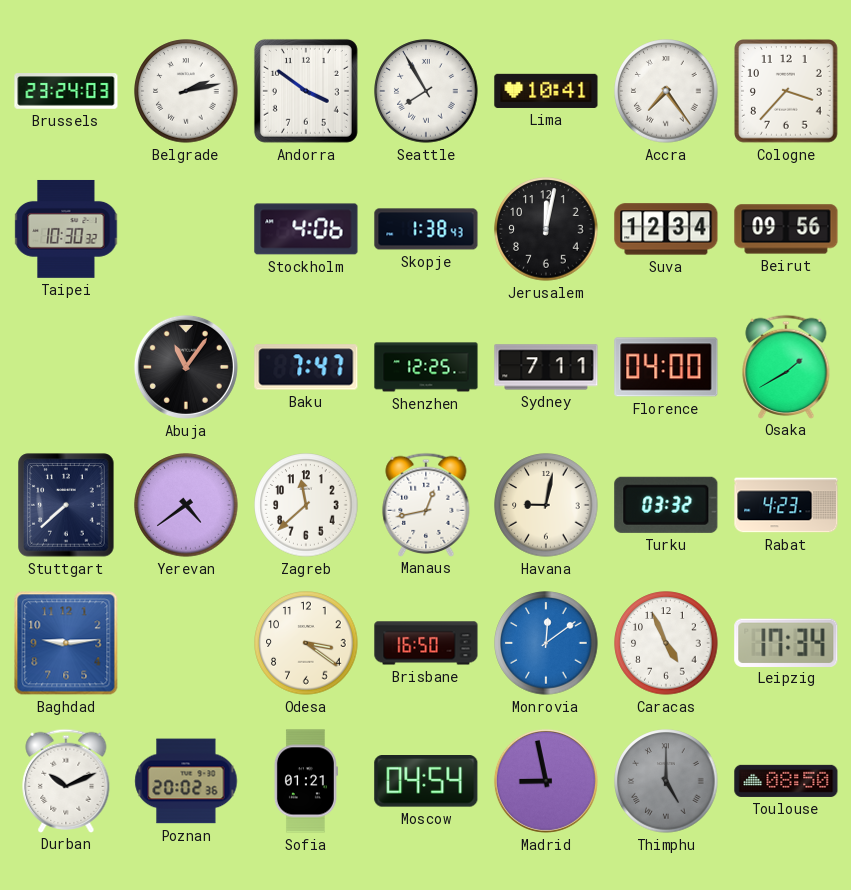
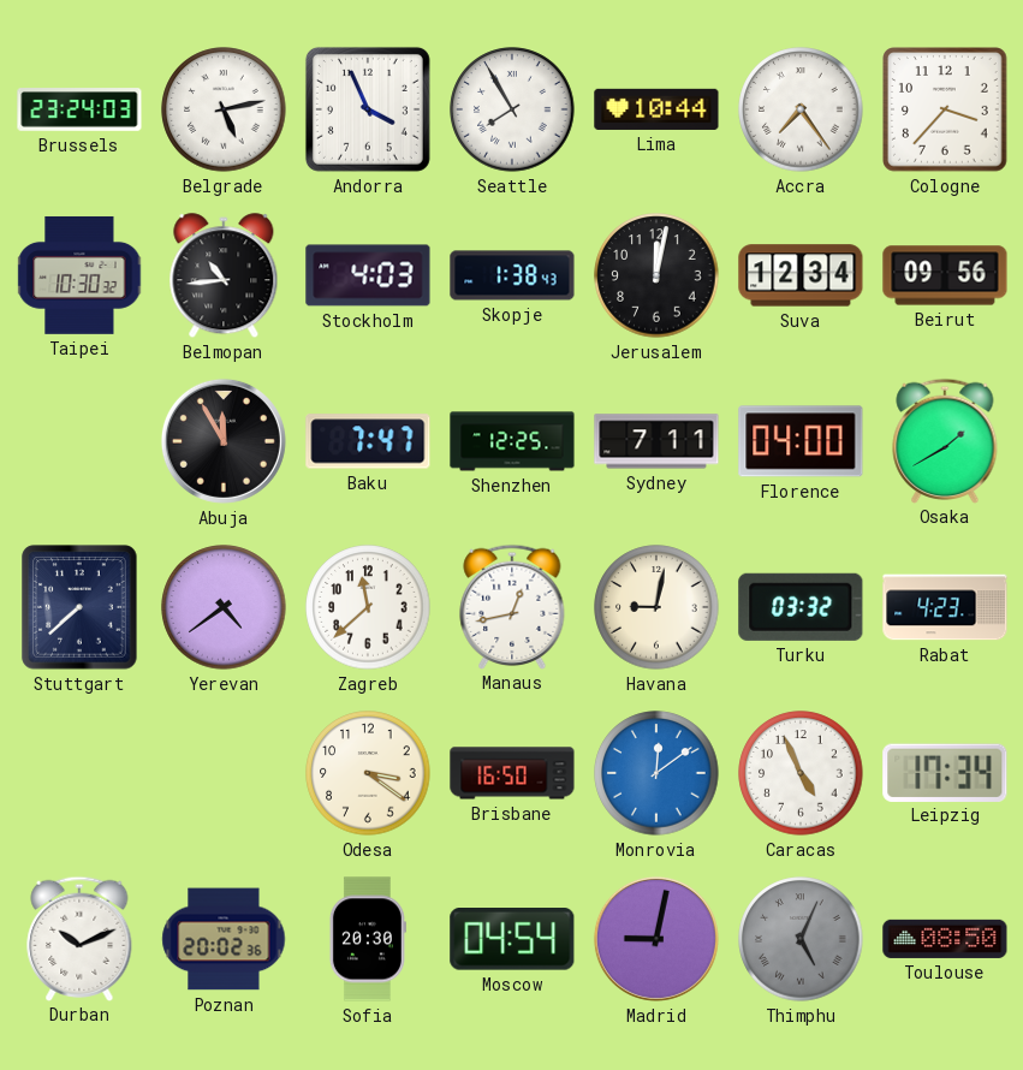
Belgrade: 2:13 -> 5:13
Andorra: 3:51 -> 3:56
Lima: 10:41 -> 10:44
Belmopan: none -> 10:44
Stockholm: 4:06 -> 4:03
Abuja: 11:06 -> 11:55
Baghdad: 9:14 -> none
Sofia: 01:21 -> 20:30
Madrid: 8:58 -> 9:02
Thimphu: 5:00 -> 5:04
